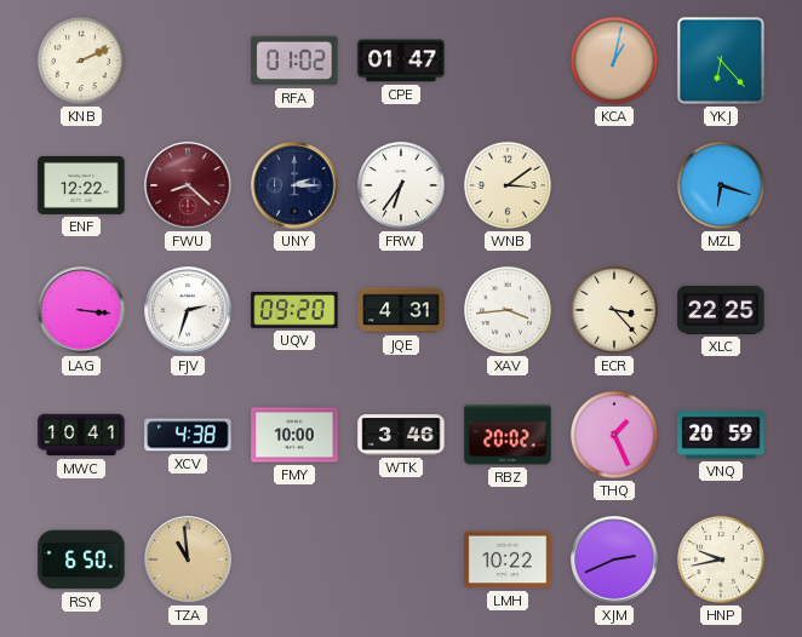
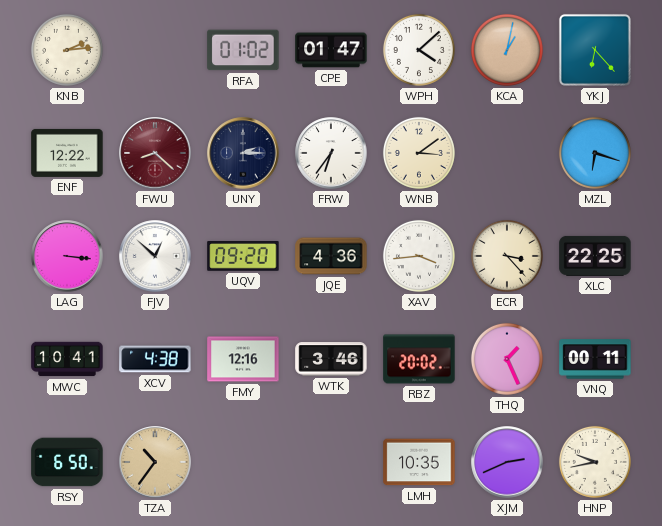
KNB: 2:11 -> 2:14
WPH: none -> 4:08
FJV: 2:33 -> 12:52
JQE: 4:31 -> 4:36
FMY: 10:00 -> 12:16
VNQ: 20:59 -> 00:11
TZA: 10:59 -> 10:36
LMH: 10:22 -> 10:35
